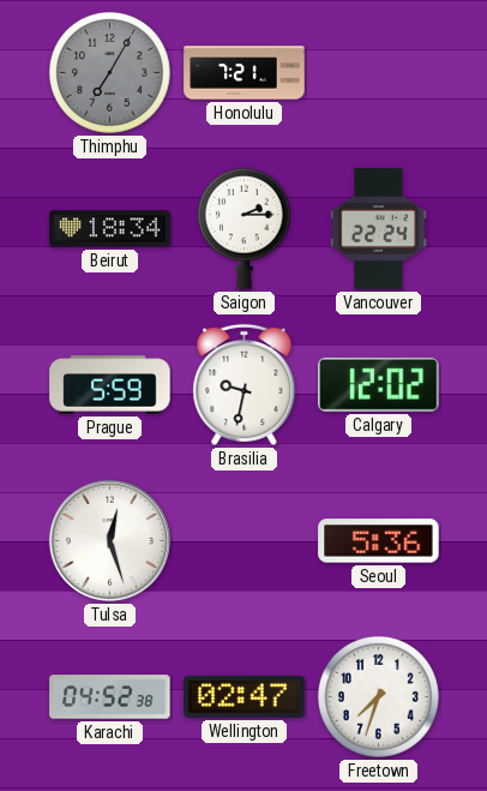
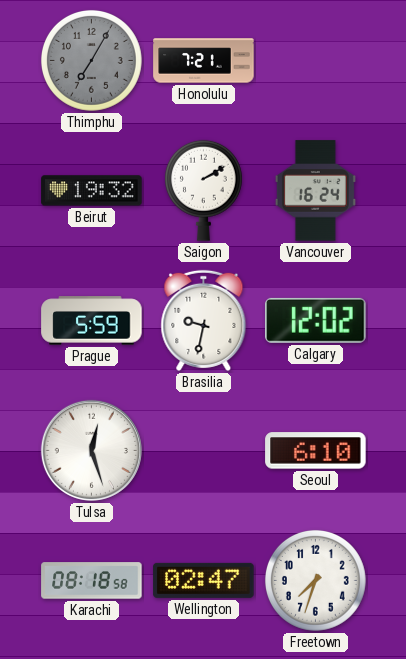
Beirut: 18:34 -> 19:32
Saigon: 2:15 -> 2:10
Vancouver: 22:24 -> 16:24
Seoul: 5:36 -> 6:10
Karachi: 04:52 -> 08:18
